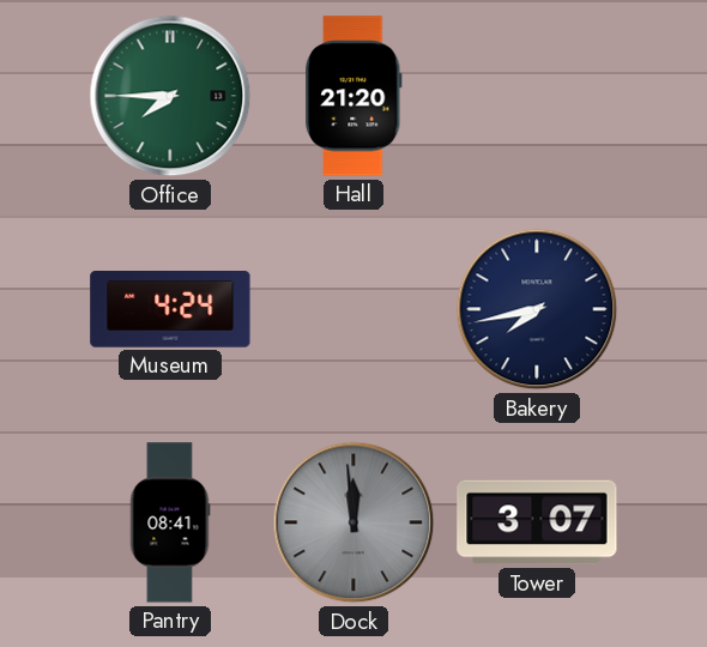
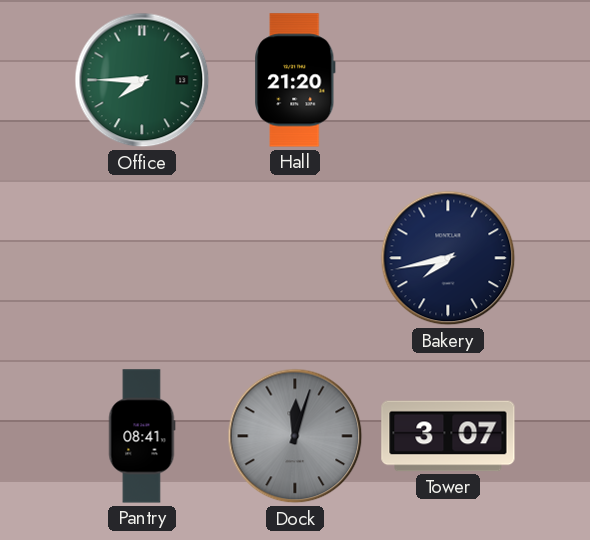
Museum: 4:24 -> none
Dock: 11:59 -> 12:03
